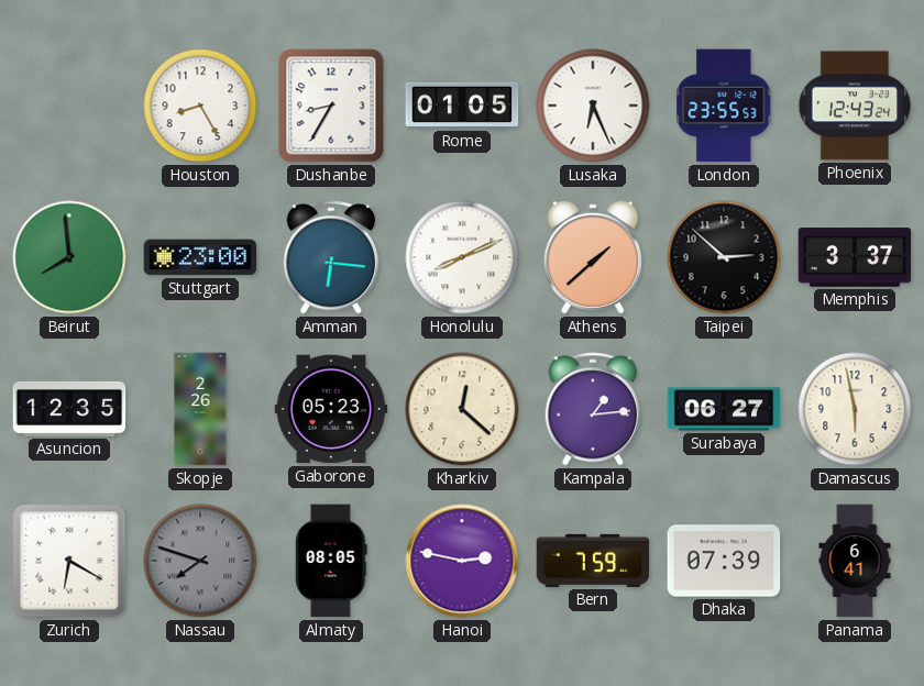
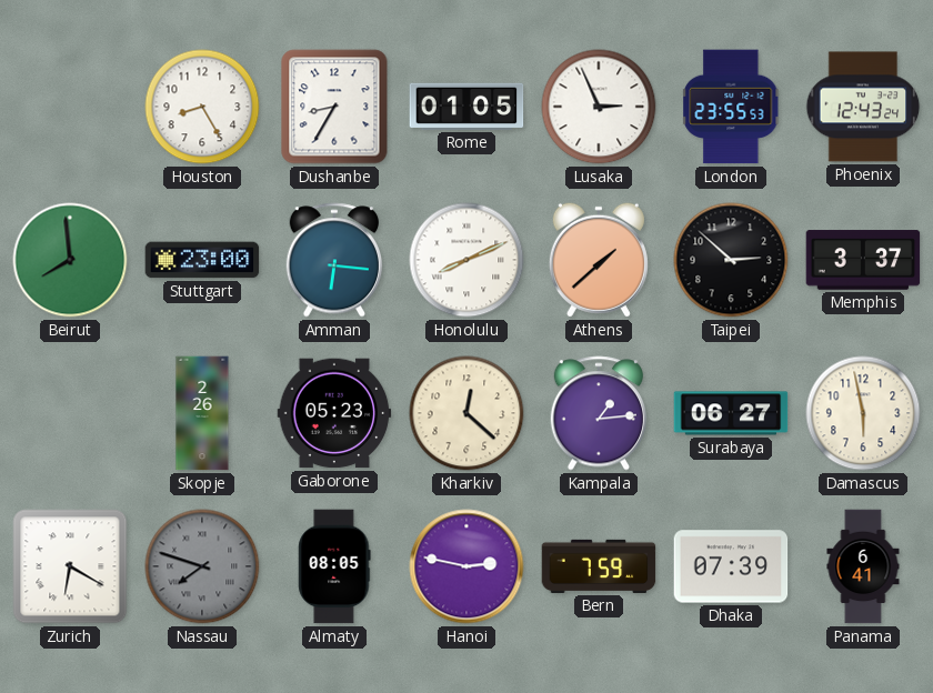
Lusaka: 6:26 -> 2:56
Asuncion: 12:35 -> none
